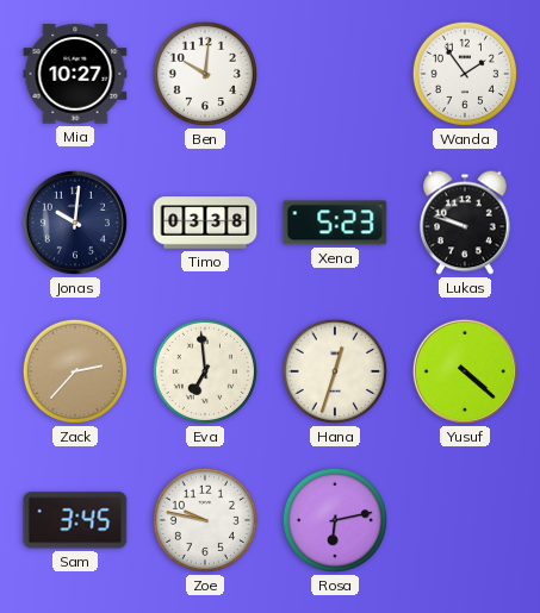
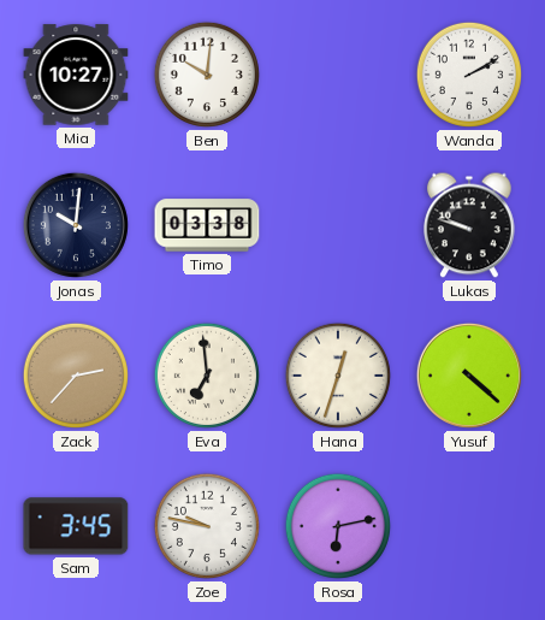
Wanda: 1:54 -> 2:10
Xena: 5:23 -> none
